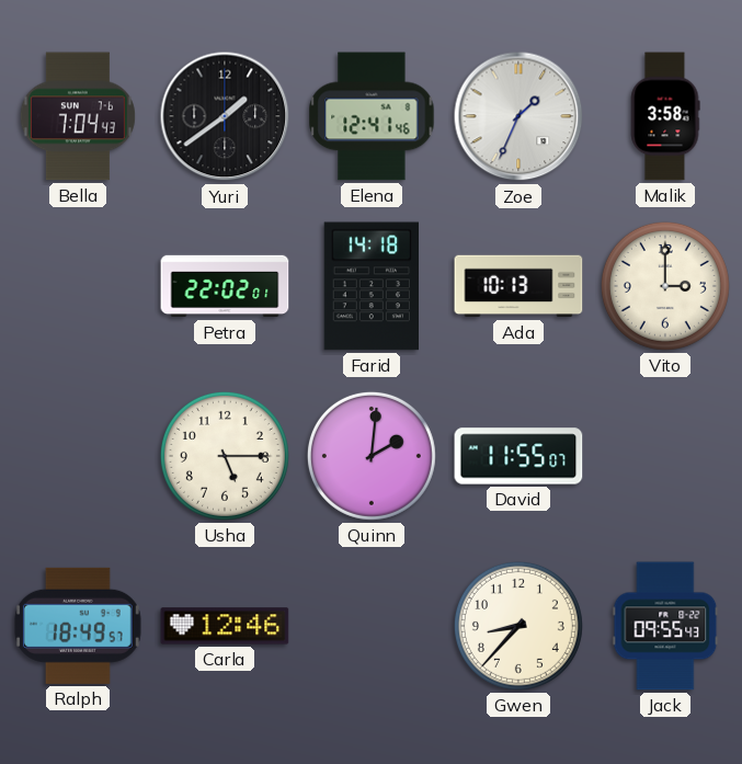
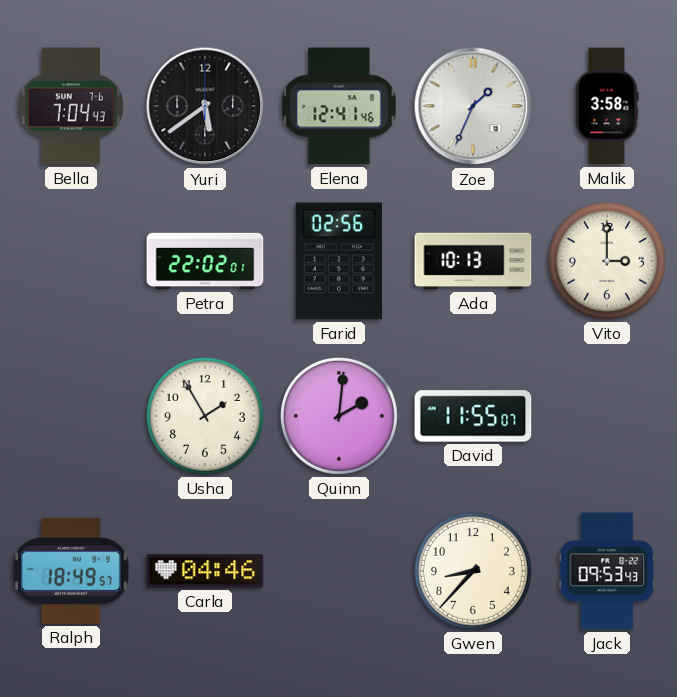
Yuri: 1:39 -> 5:39
Farid: 14:18 -> 02:56
Usha: 5:15 -> 1:55
Carla: 12:46 -> 04:46
Jack: 09:55 -> 09:53
